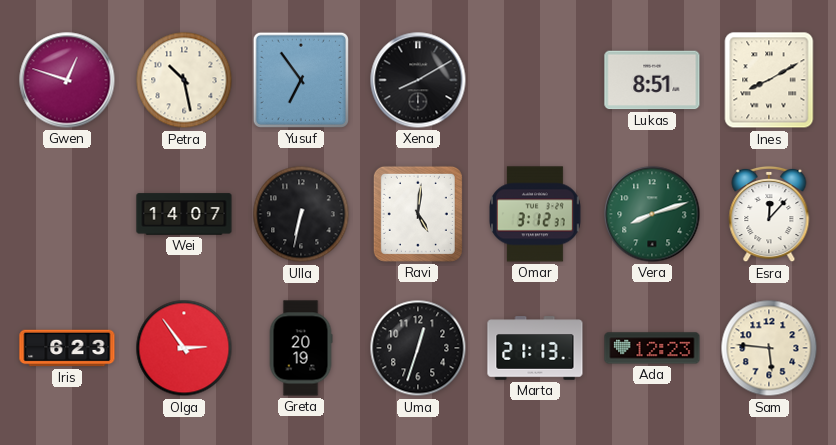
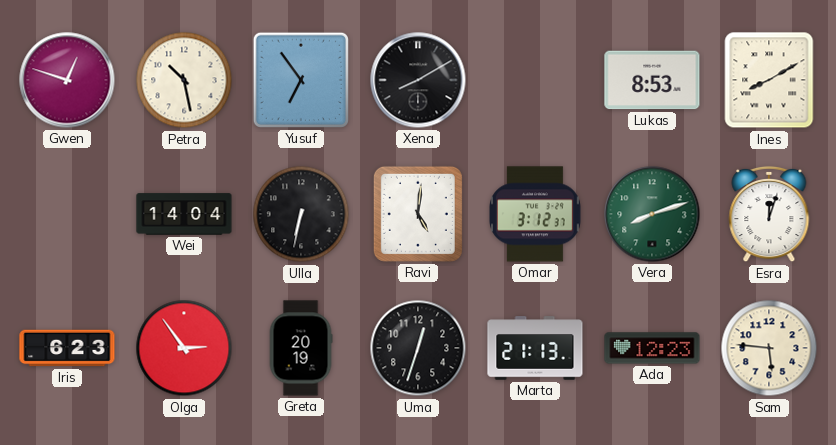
Lukas: 8:51 -> 8:53
Wei: 14:07 -> 14:04
Esra: 12:07 -> 12:03
